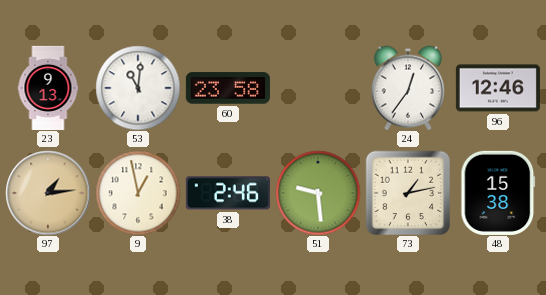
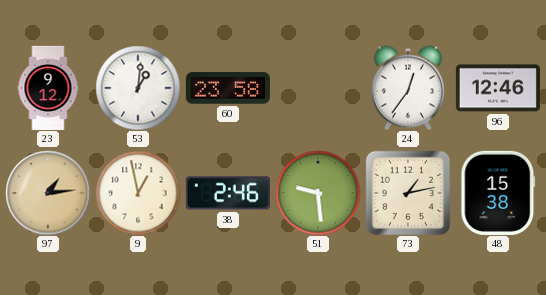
23: 9:13 -> 9:12
53: 11:01 -> 1:01
